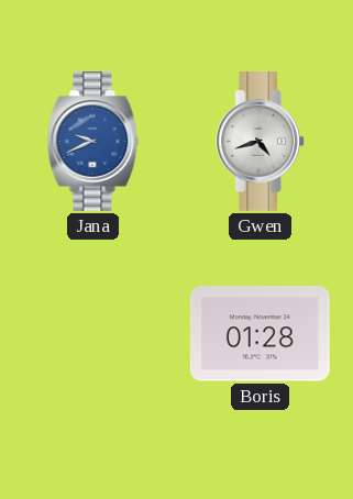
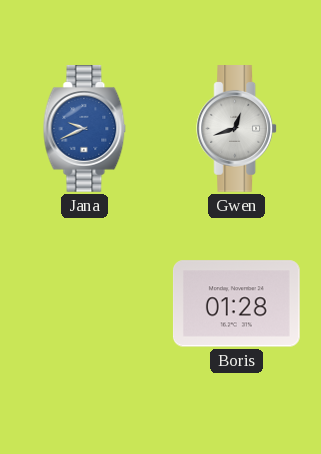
Gwen: 4:42 -> 12:42
